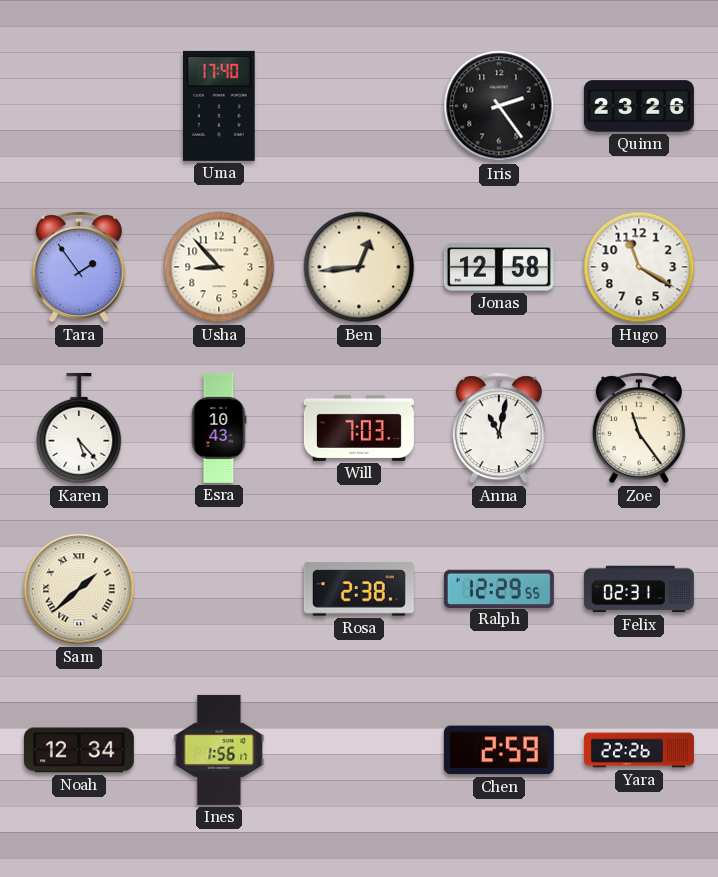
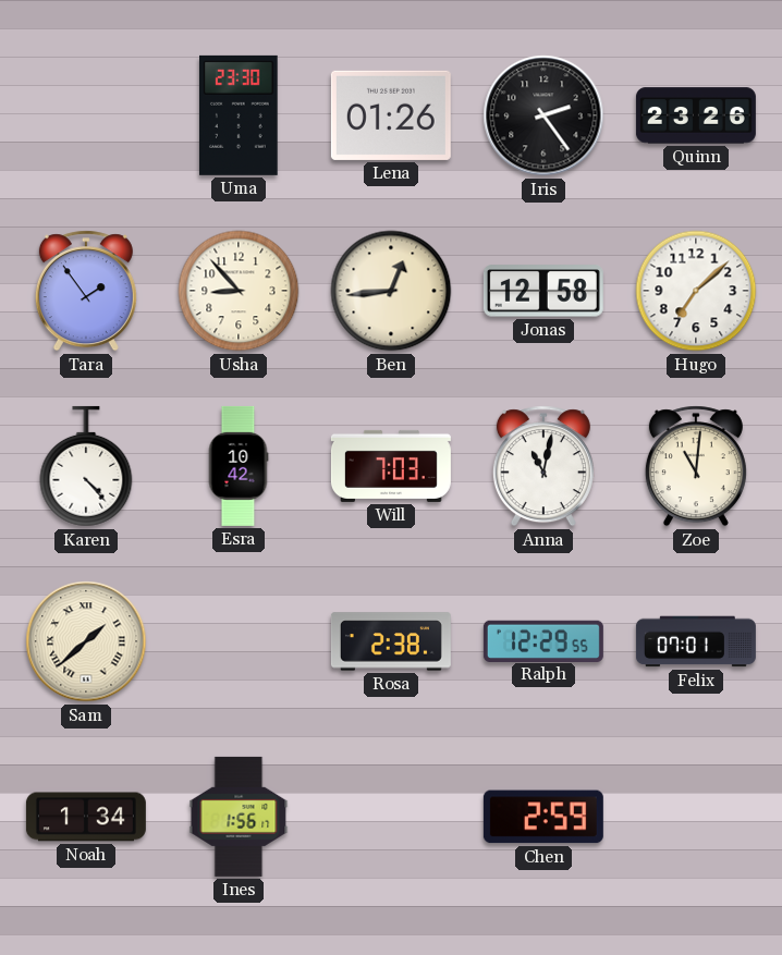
Uma: 17:40 -> 23:30
Lena: none -> 01:26
Hugo: 11:20 -> 7:08
Karen: 5:23 -> 4:23
Esra: 10:43 -> 10:42
Zoe: 11:24 -> 11:01
Felix: 02:31 -> 07:01
Noah: 12:34 -> 1:34
Yara: 22:26 -> none
